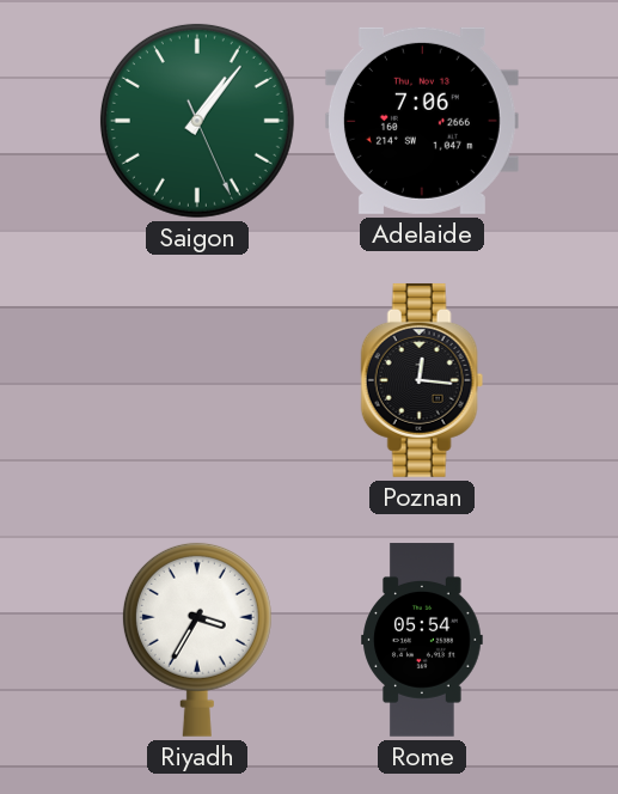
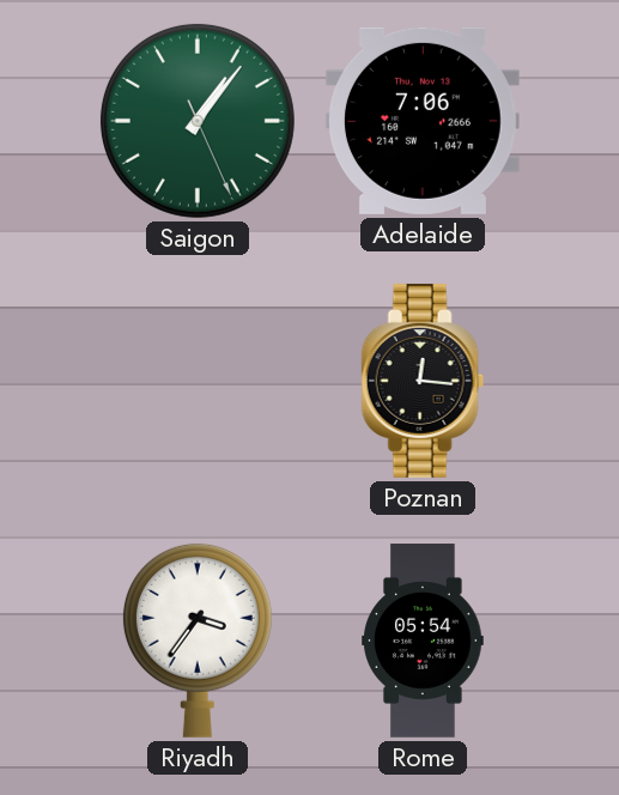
Riyadh: 3:35 -> 3:36
